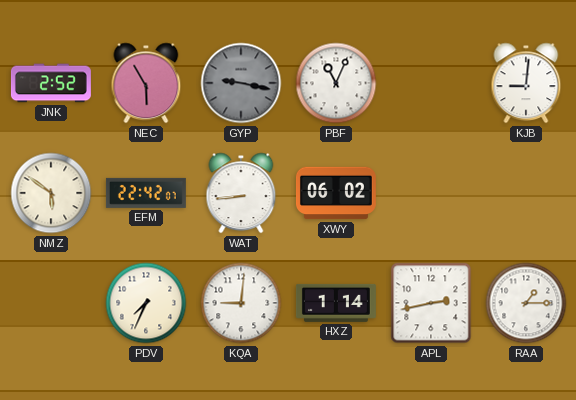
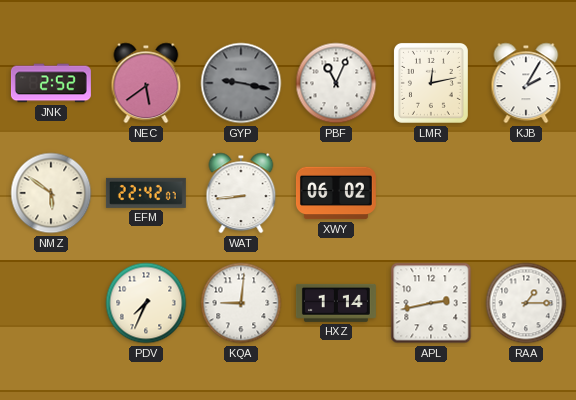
NEC: 5:55 -> 5:39
LMR: none -> 12:13
KJB: 9:01 -> 2:05
